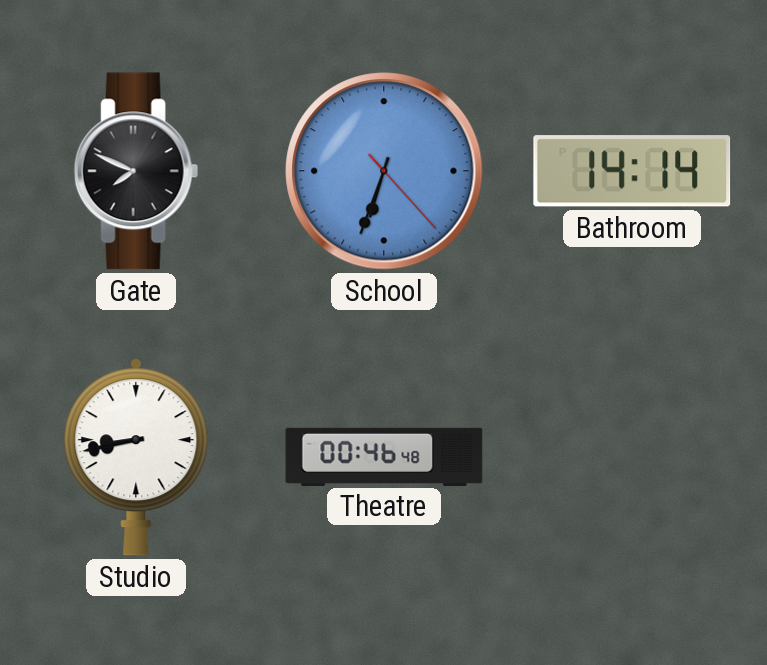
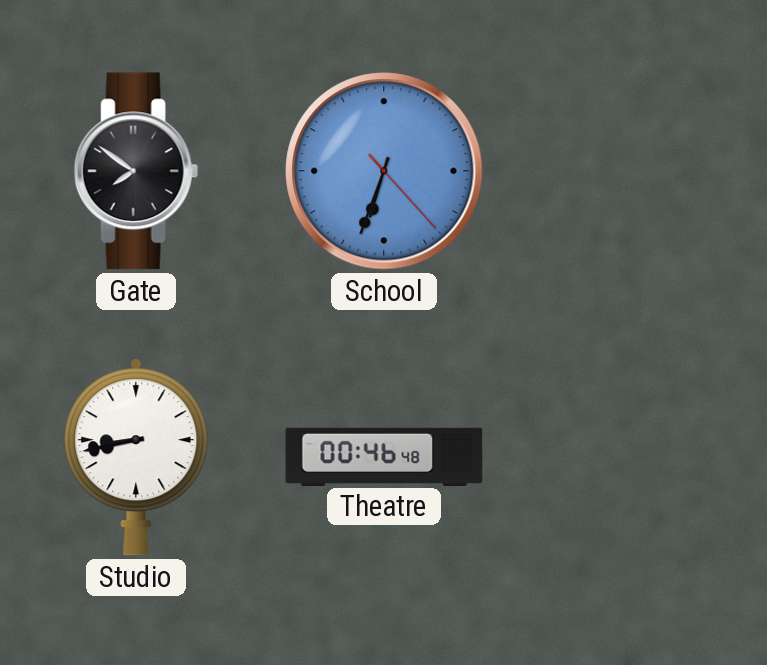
Gate: 7:49 -> 7:51
Bathroom: 14:14 -> none
